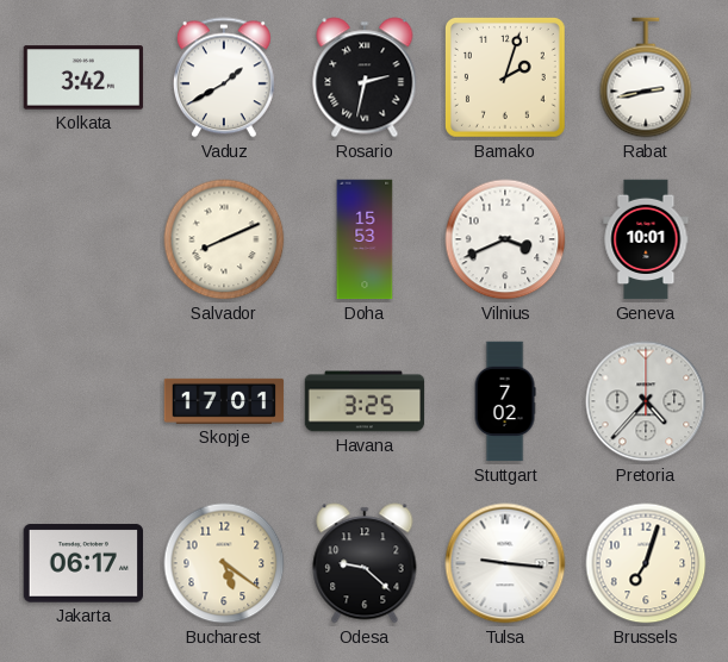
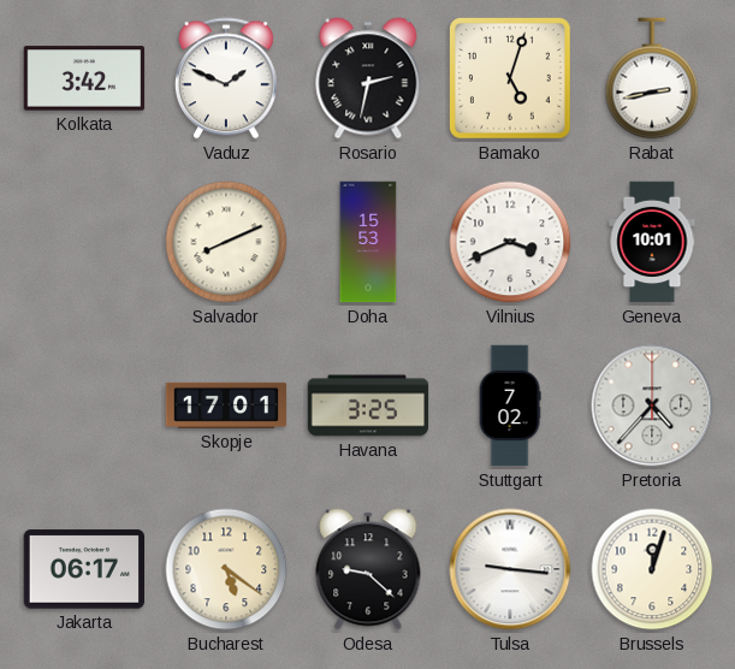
Vaduz: 1:40 -> 1:49
Bamako: 2:03 -> 5:03
Brussels: 7:03 -> 12:03
